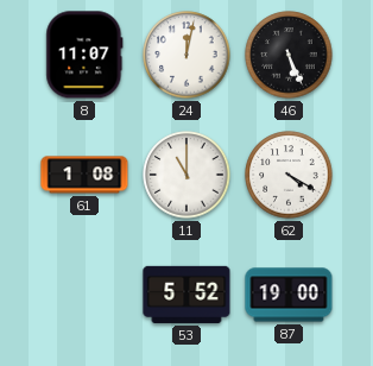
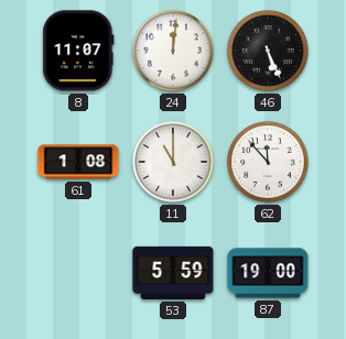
24: 12:02 -> 12:01
62: 4:20 -> 11:53
53: 5:52 -> 5:59
